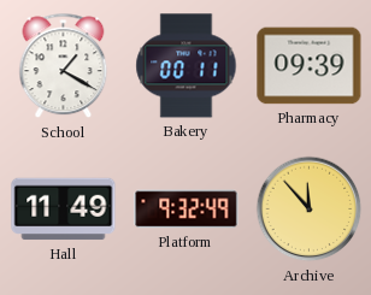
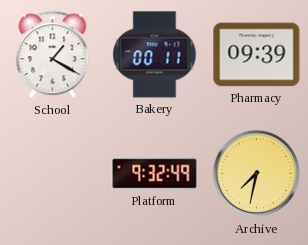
Hall: 11:49 -> none
Archive: 11:53 -> 7:32
